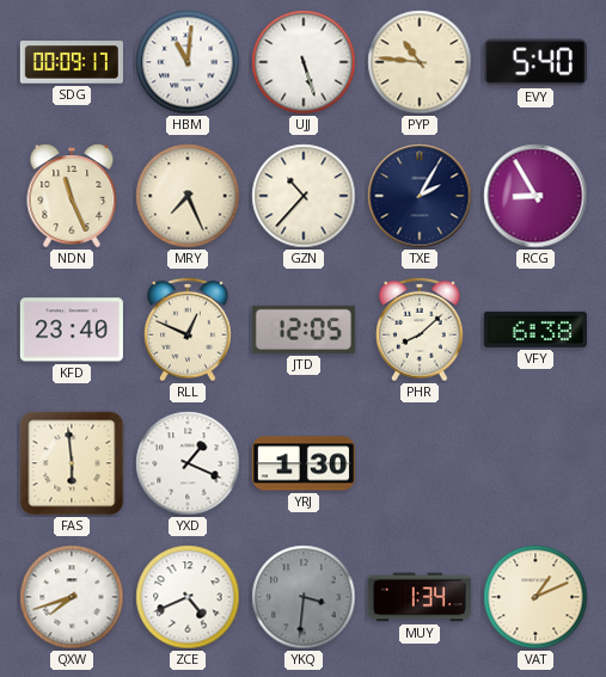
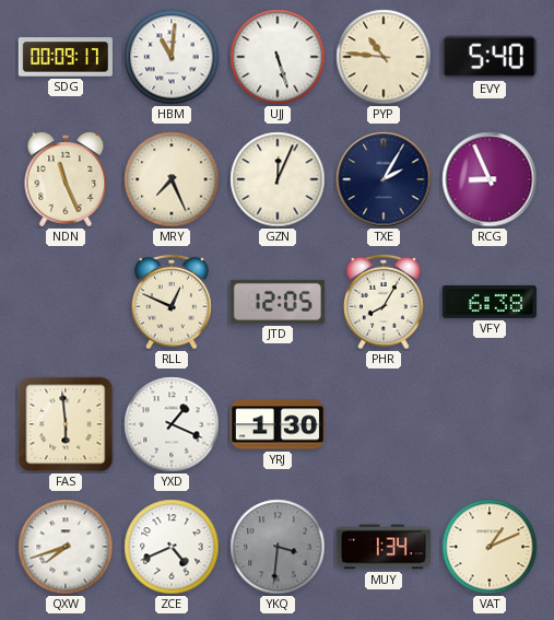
GZN: 10:37 -> 12:04
RCG: 8:55 -> 8:56
KFD: 23:40 -> none
PHR: 8:08 -> 8:05
